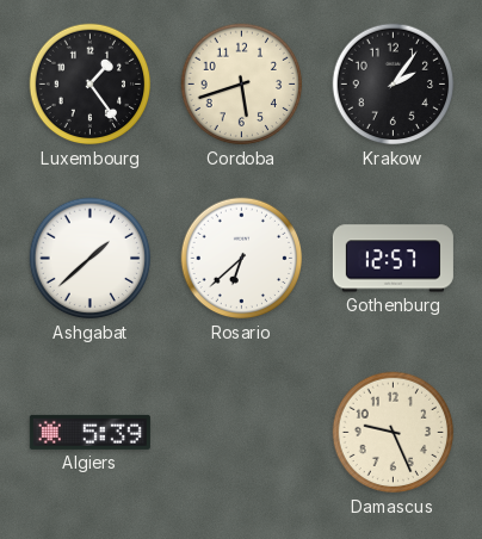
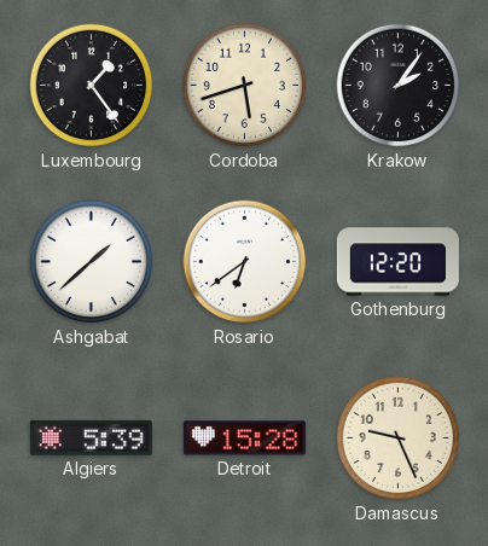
Rosario: 6:38 -> 6:39
Gothenburg: 12:57 -> 12:20
Detroit: none -> 15:28
